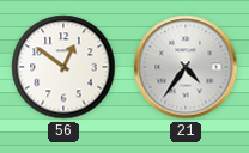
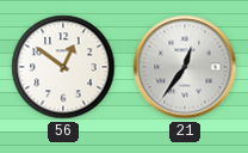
21: 4:36 -> 12:36
